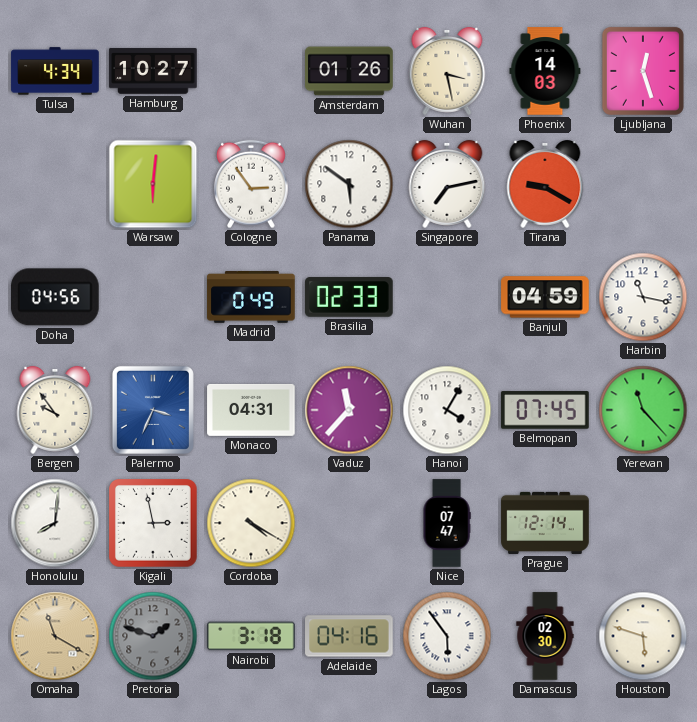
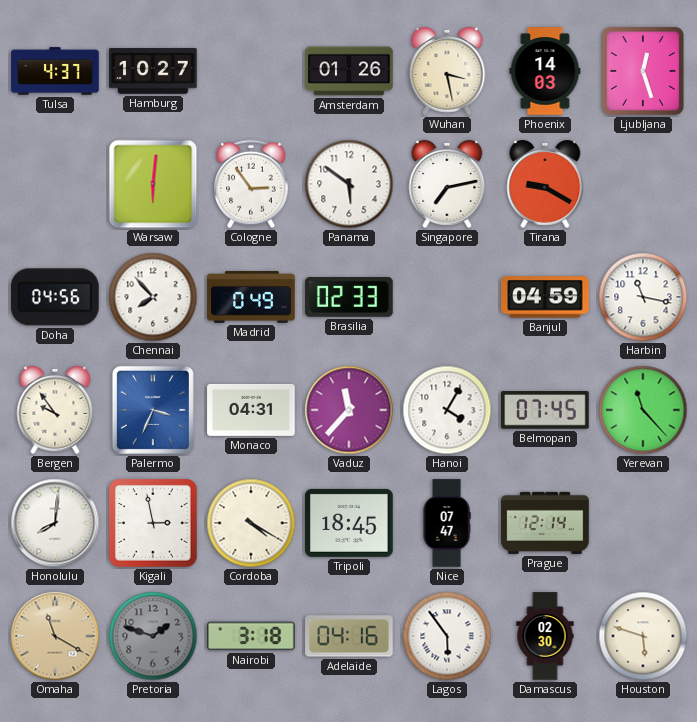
Tulsa: 4:34 -> 4:37
Chennai: none -> 7:53
Tripoli: none -> 18:45
